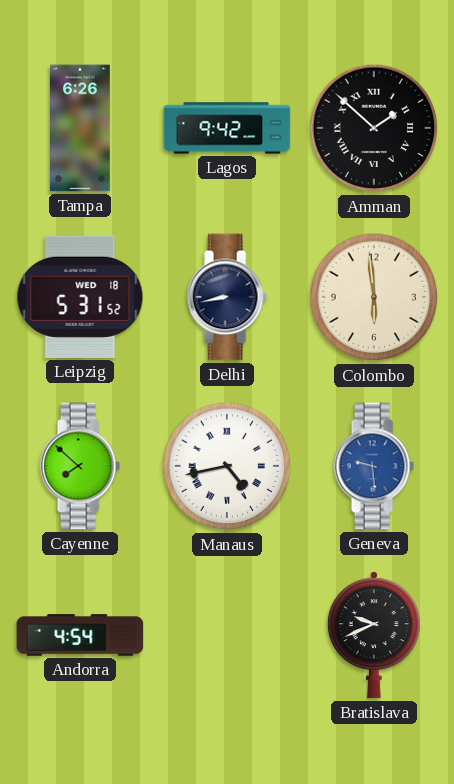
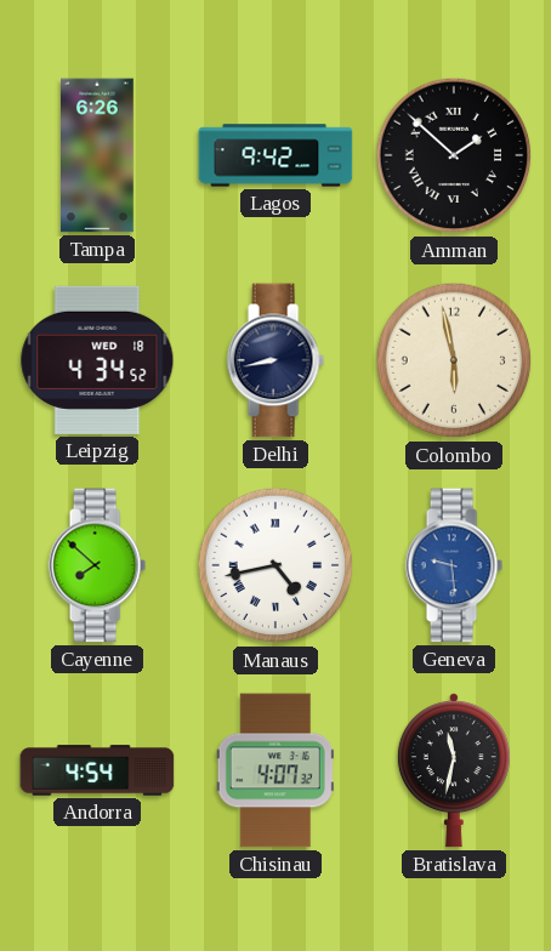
Leipzig: 5:31 -> 4:34
Colombo: 5:59 -> 5:58
Chisinau: none -> 4:07
Bratislava: 9:41 -> 11:32
